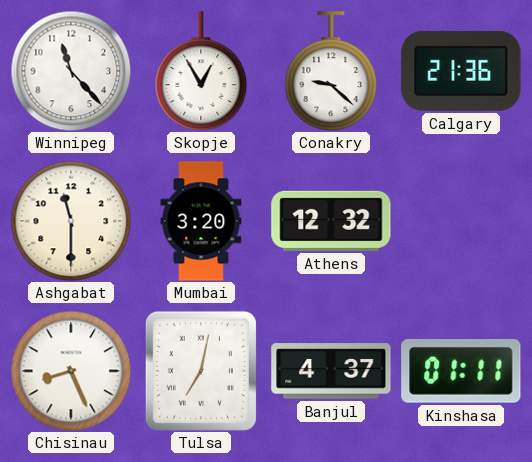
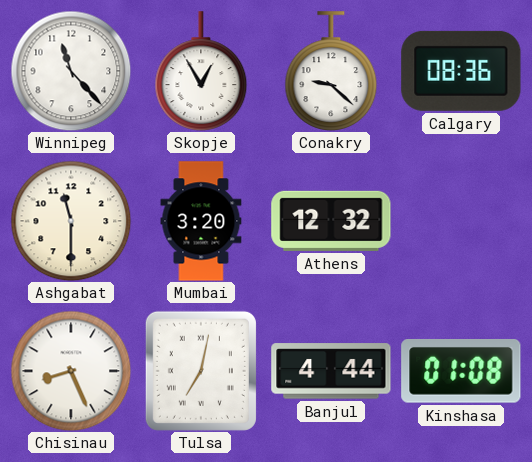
Calgary: 21:36 -> 08:36
Banjul: 4:37 -> 4:44
Kinshasa: 01:11 -> 01:08
